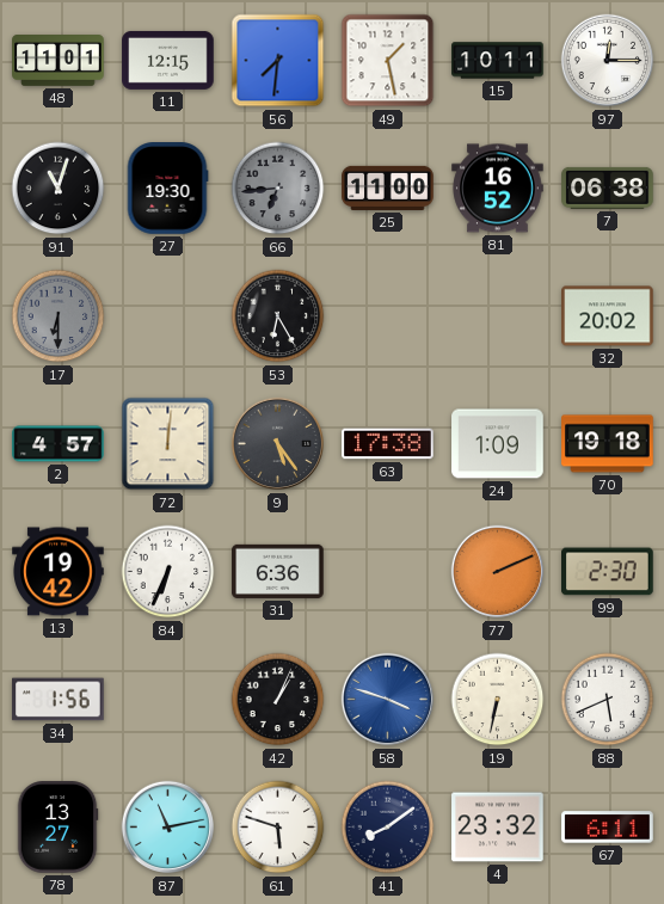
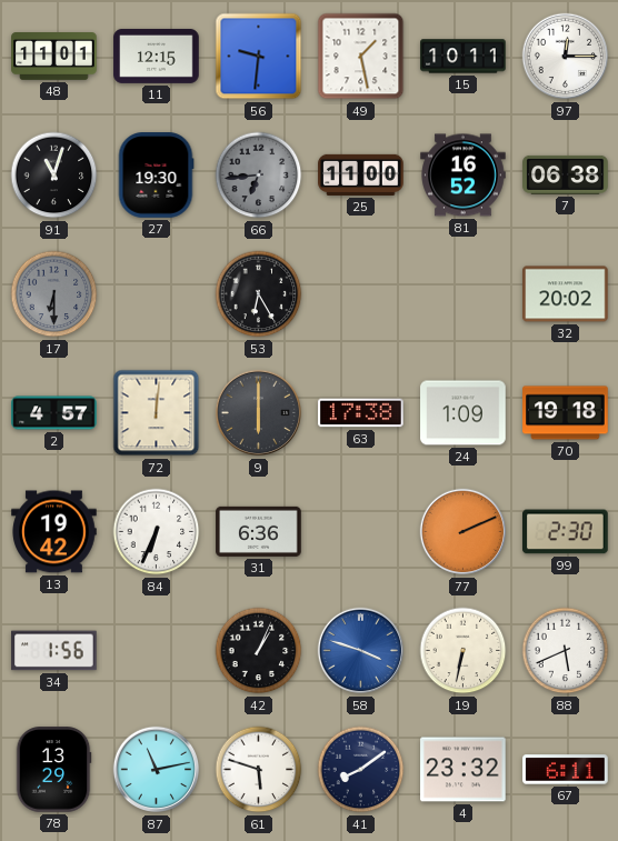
56: 7:31 -> 9:31
9: 5:24 -> 6:00
78: 13:27 -> 13:29
